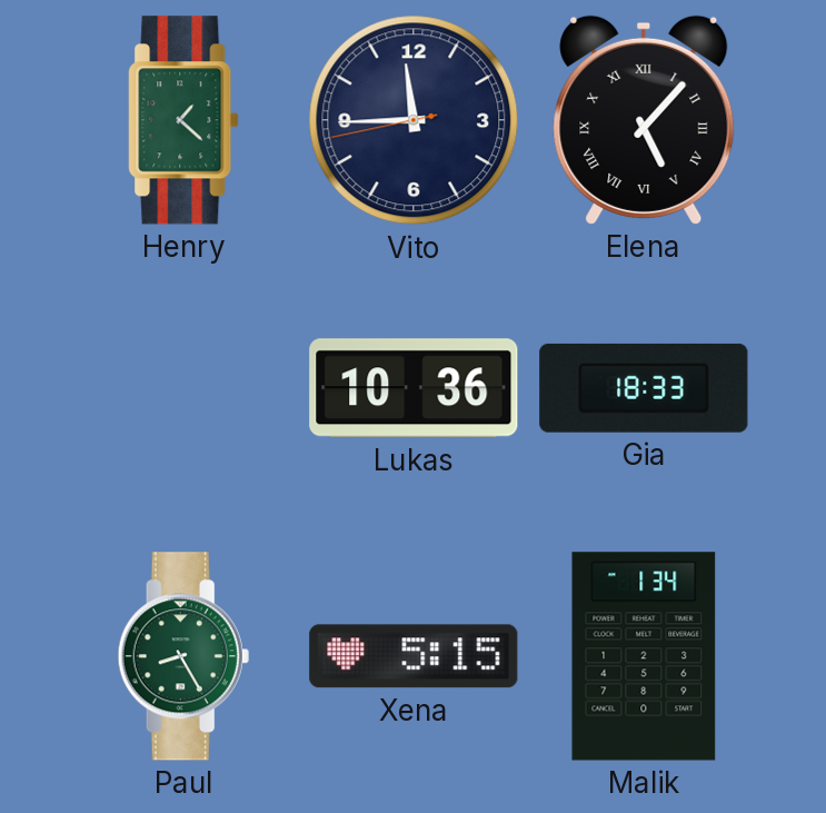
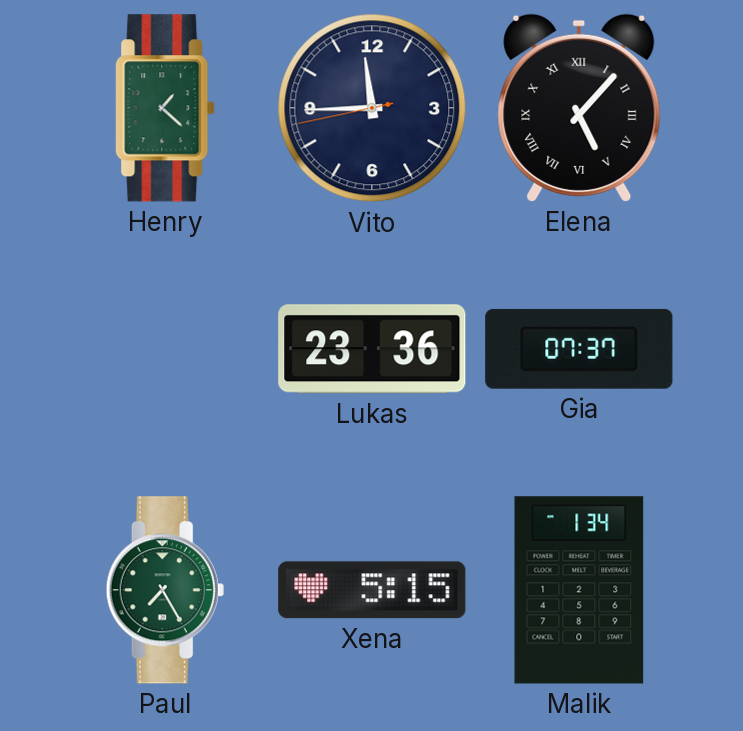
Lukas: 10:36 -> 23:36
Gia: 18:33 -> 07:37
Paul: 8:25 -> 7:25
